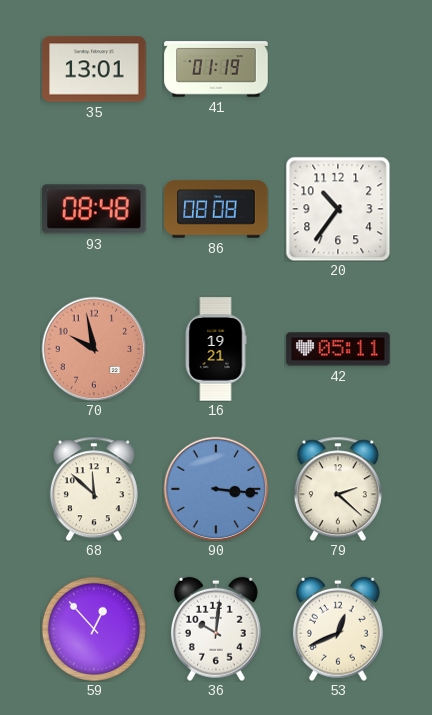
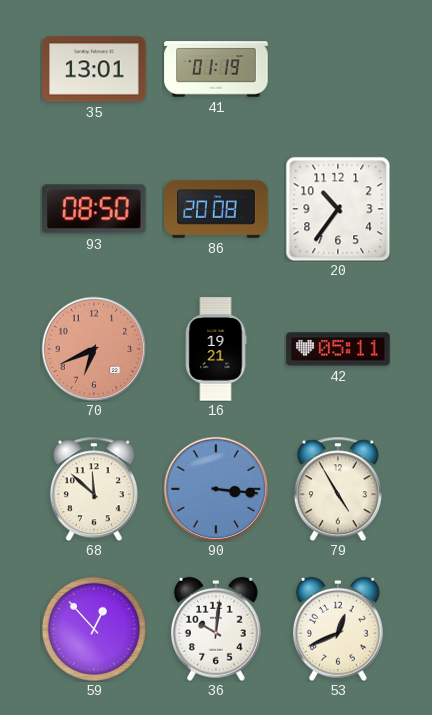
93: 08:48 -> 08:50
86: 08:08 -> 20:08
70: 9:58 -> 6:41
79: 2:22 -> 4:55
